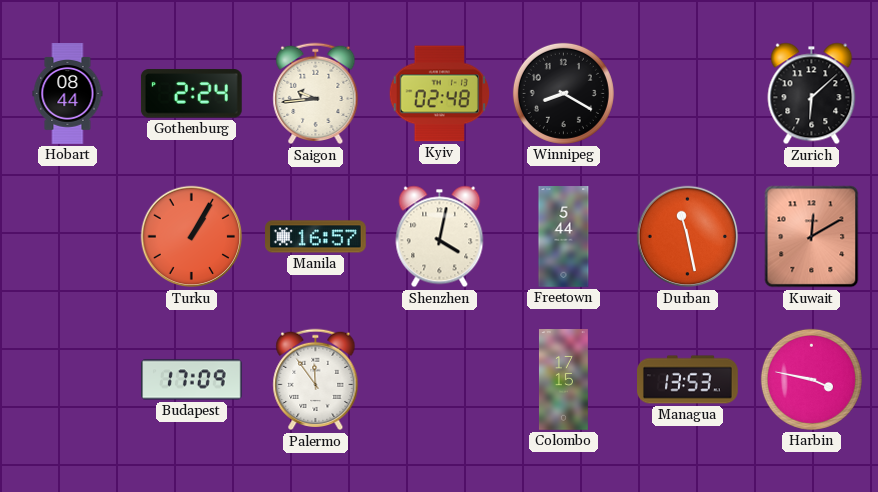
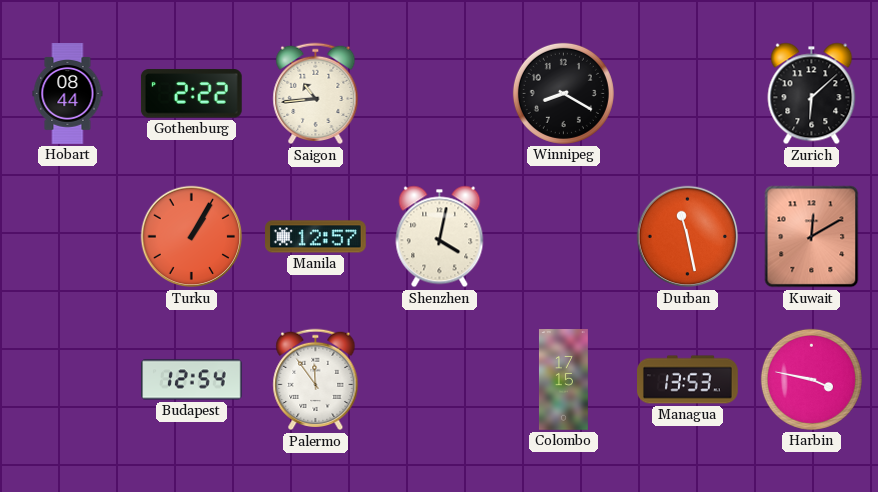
Gothenburg: 2:24 -> 2:22
Saigon: 9:44 -> 10:44
Kyiv: 02:48 -> none
Manila: 16:57 -> 12:57
Freetown: 5:44 -> none
Budapest: 17:09 -> 12:54
